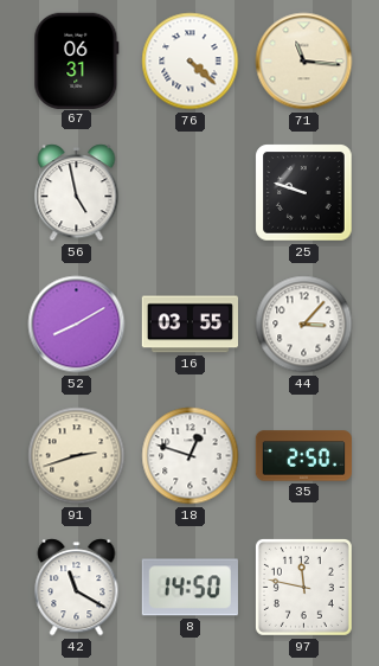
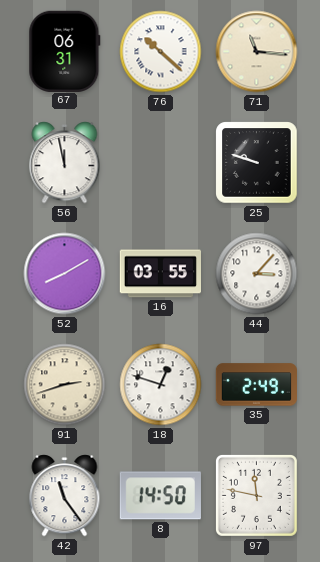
76: 4:22 -> 10:22
56: 4:58 -> 11:58
35: 2:50 -> 2:49
42: 11:20 -> 11:24
